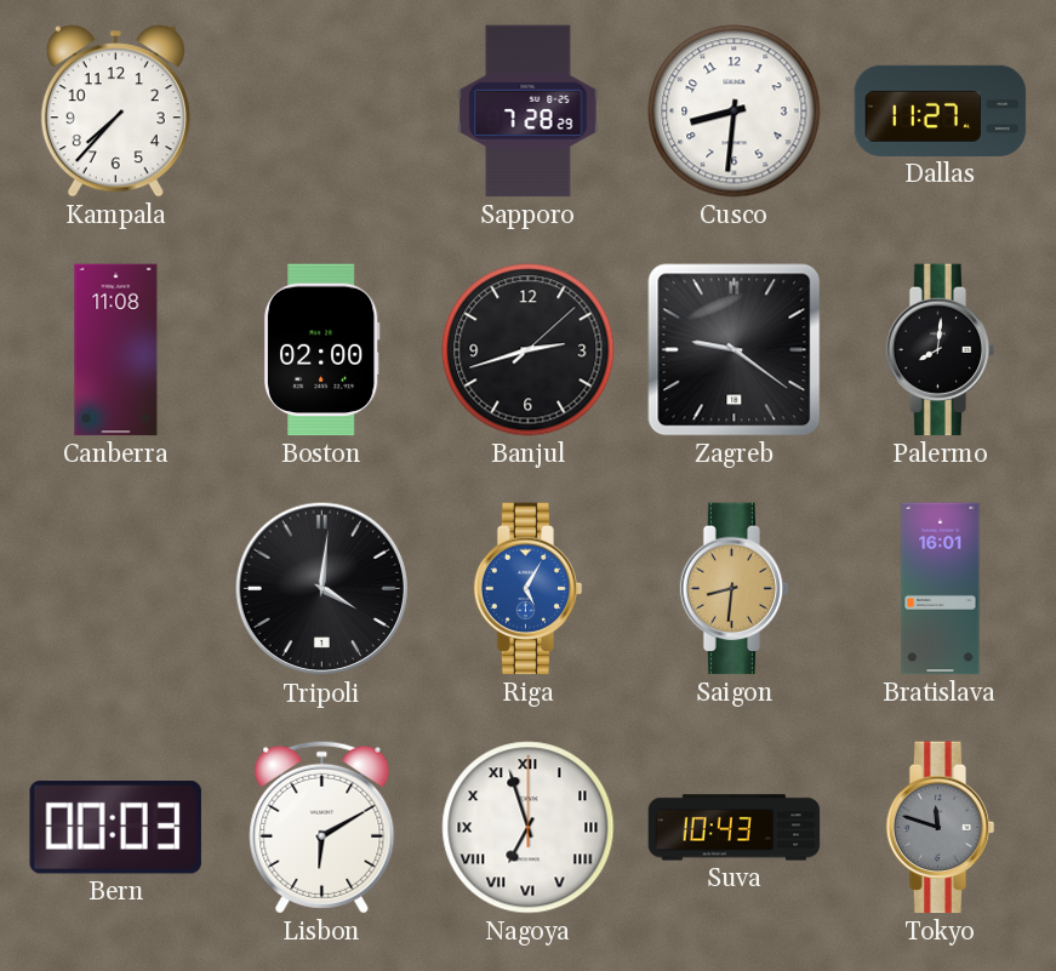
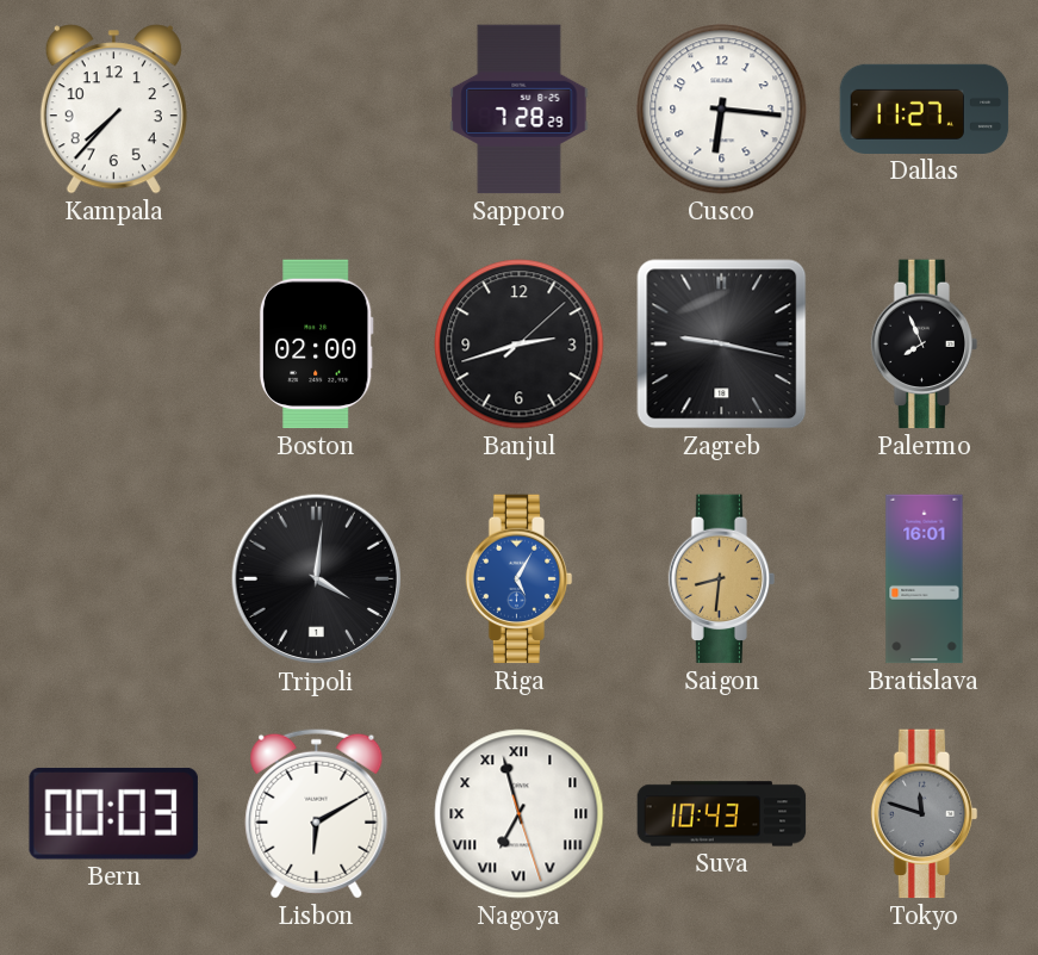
Cusco: 8:31 -> 6:16
Canberra: 11:08 -> none
Zagreb: 9:21 -> 9:17
Palermo: 8:01 -> 7:56
Nagoya: 6:57:00 -> 6:57:27
